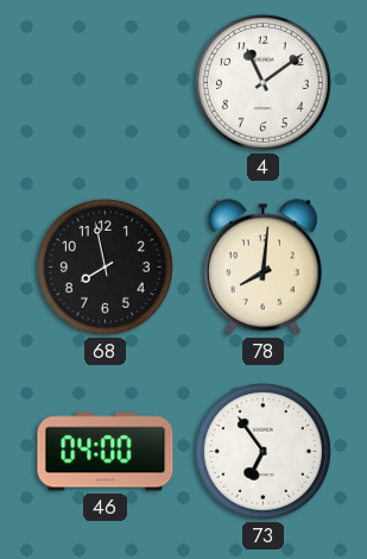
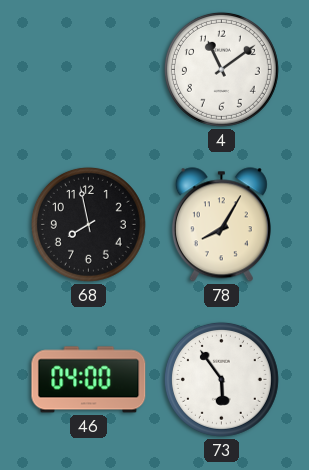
78: 8:01 -> 8:05
73: 6:54 -> 5:54
